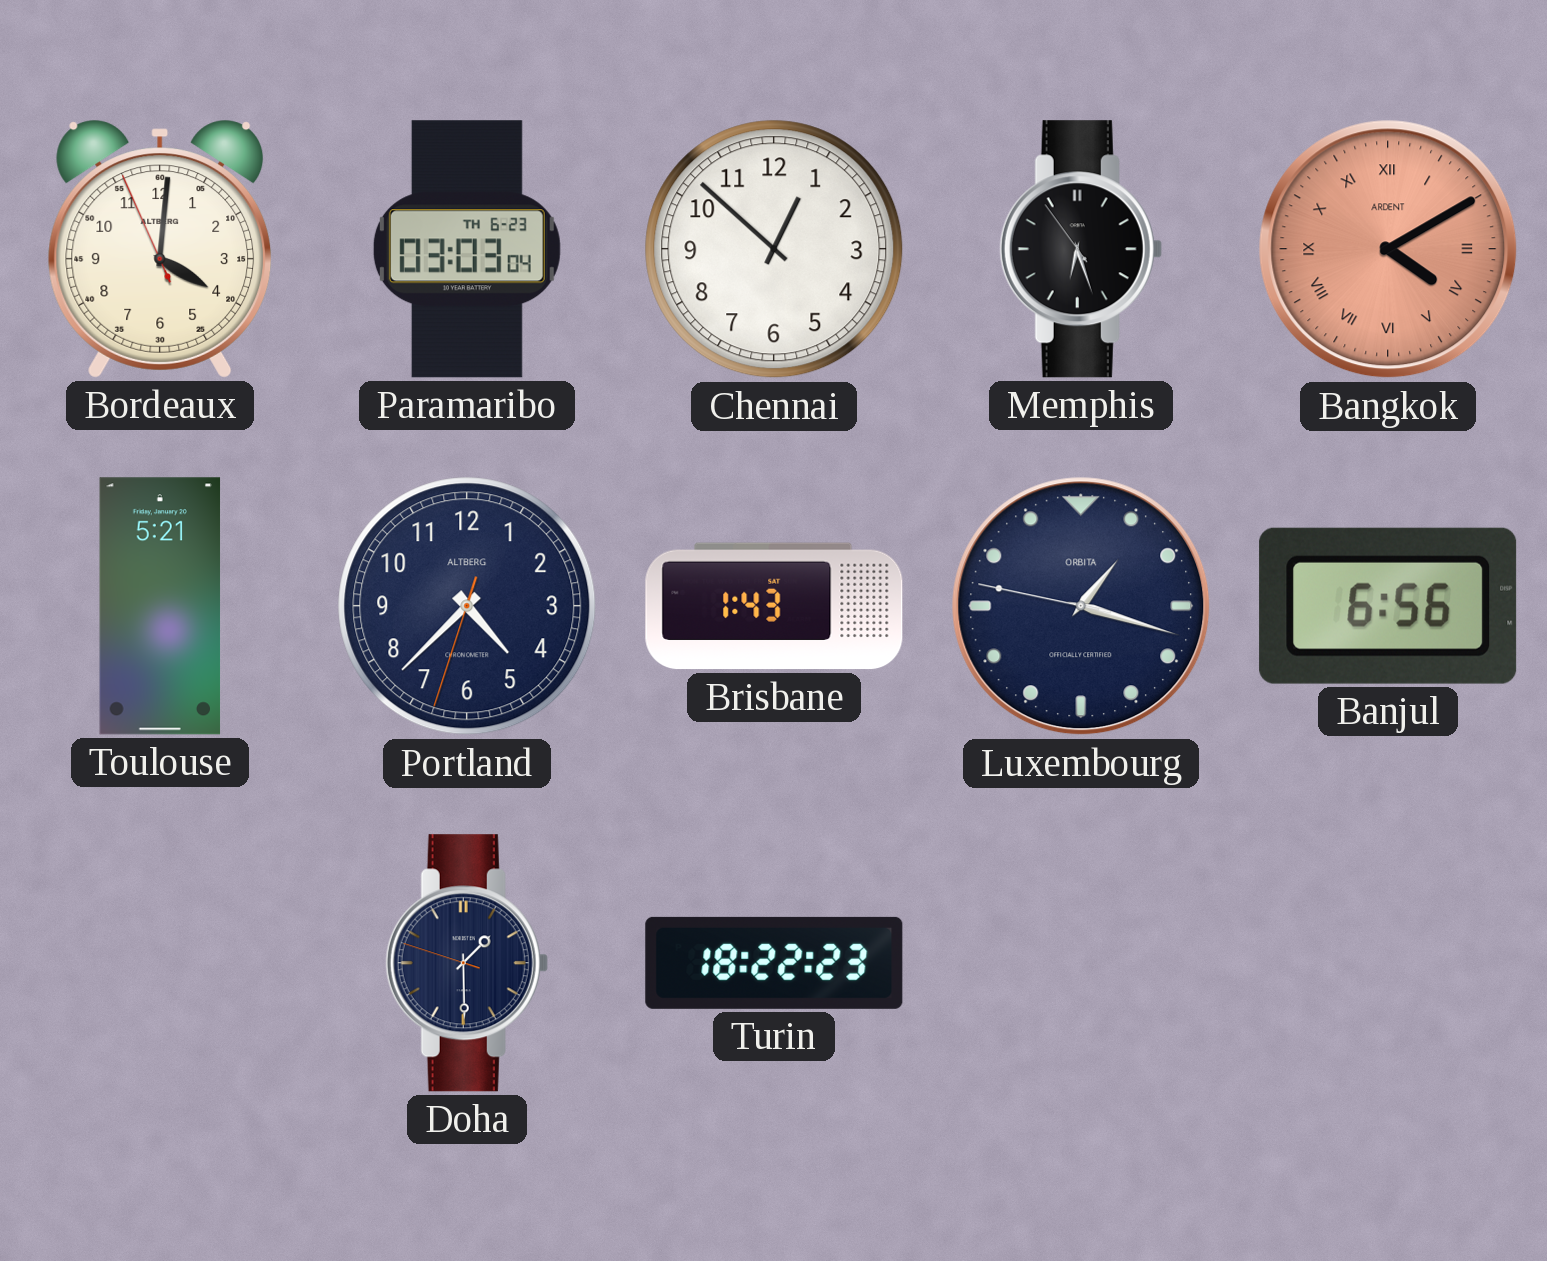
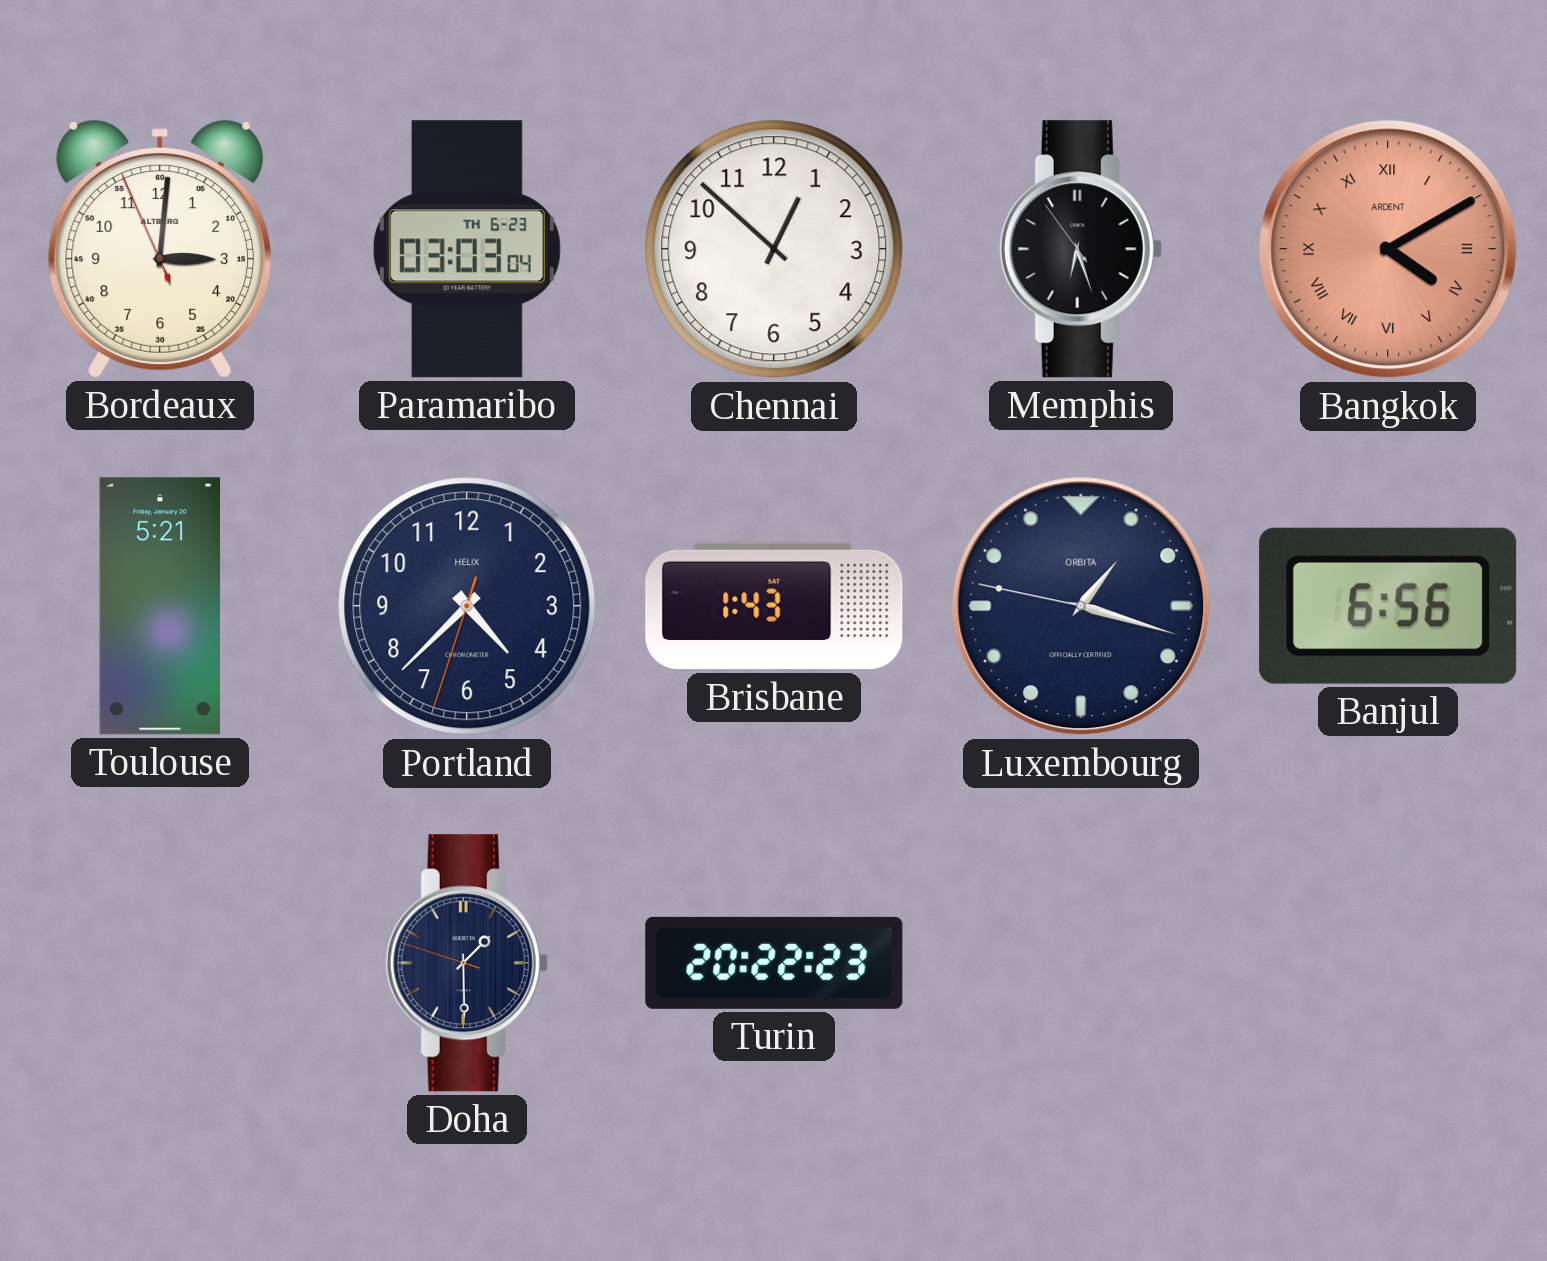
Bordeaux: 4:00 -> 3:00
Portland brand: ALTBERG -> HELIX
Turin: 18:22 -> 20:22
